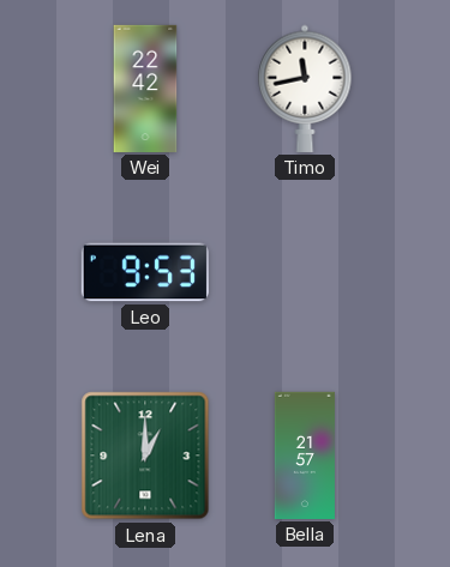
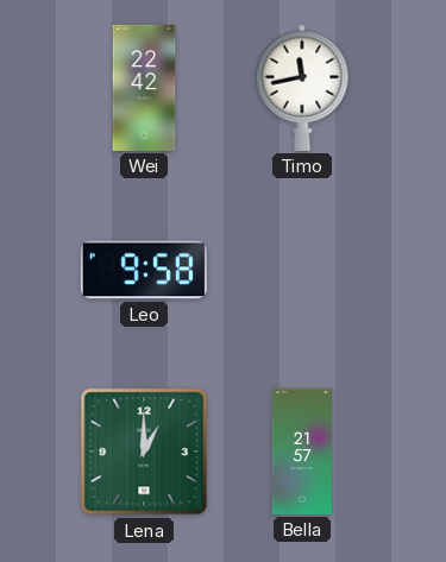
Leo: 9:53 -> 9:58
